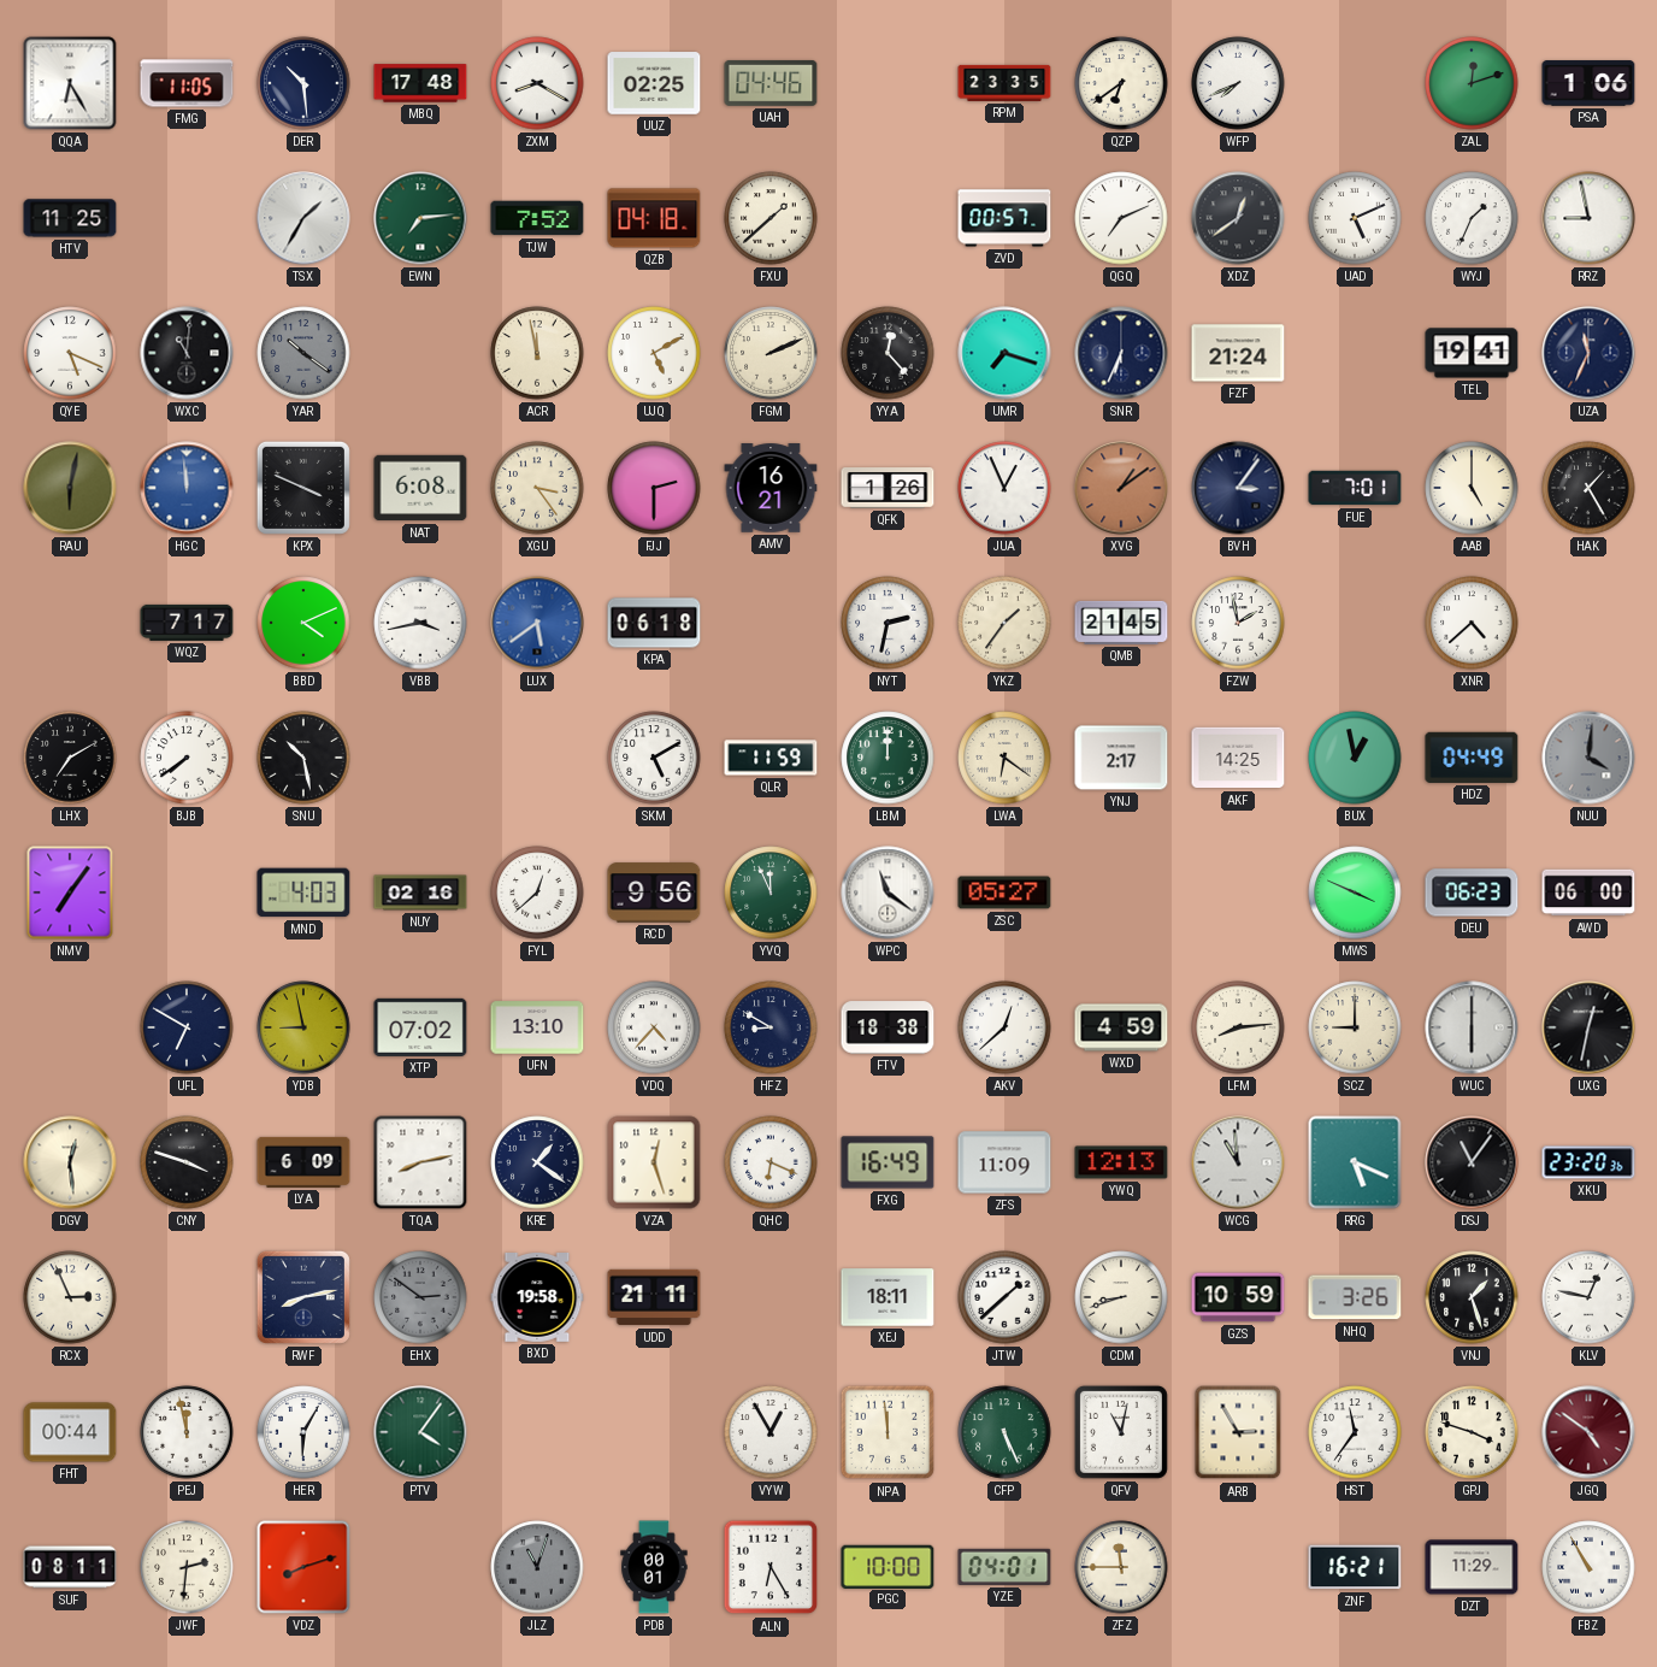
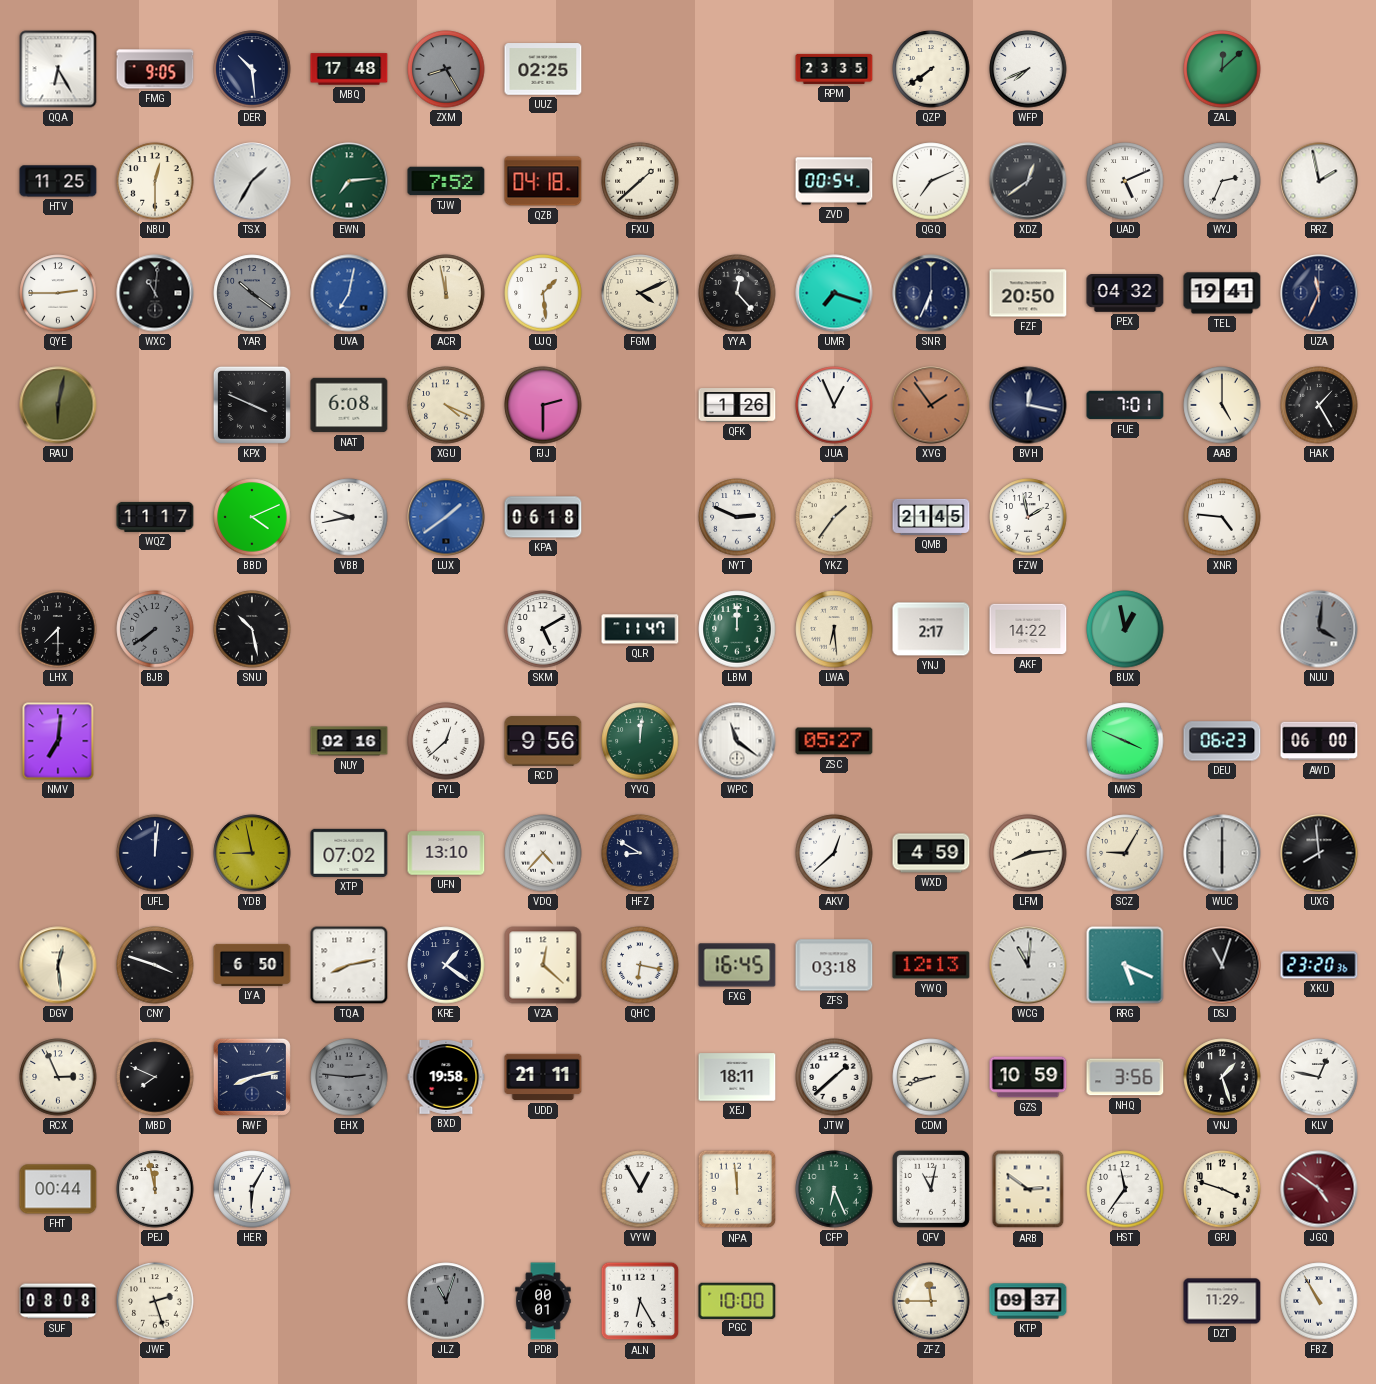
FMG: 11:05 -> 9:05
ZXM: 8:20 -> 8:25
ZXM dial: white -> grey
UAH: 04:46 -> none
QZP: 6:39 -> 7:39
ZAL: 12:12 -> 12:08
PSA: 1:06 -> none
NBU: none -> 12:30
ZVD: 00:57 -> 00:54
WYJ: 1:34 -> 2:34
RRZ: 8:58 -> 1:58
QYE: 5:19 -> 2:45
UVA: none -> 7:02
UJQ: 5:10 -> 1:29
FGM: 2:11 -> 4:11
FZF: 21:24 -> 20:50
PEX: none -> 04:32
HGC: 11:59 -> none
XGU: 3:24 -> 4:19
AMV: 16:21 -> none
XVG: 1:09 -> 1:54
BVH: 3:06 -> 12:17
WQZ: 7:17 -> 11:17
VBB: 3:43 -> 9:43
LUX: 5:39 -> 1:39
NYT: 2:32 -> 2:49
XNR: 4:38 -> 4:46
LHX: 7:10 -> 7:30
BJB dial: white -> grey
QLR: 11:59 -> 11:47
LWA: 6:21 -> 6:29
AKF: 14:25 -> 14:22
HDZ: 04:49 -> none
NMV: 7:06 -> 7:01
MND: 4:03 -> none
YVQ: 11:56 -> 12:01
UFL: 6:50 -> 12:01
FTV: 18:38 -> none
SCZ: 9:00 -> 9:05
UXG: 12:32 -> 7:59
LYA: 6:09 -> 6:50
VZA: 12:27 -> 12:22
QHC: 6:19 -> 6:17
FXG: 16:49 -> 16:45
ZFS: 11:09 -> 03:18
WCG: 10:59 -> 11:01
DSJ: 11:06 -> 11:03
MBD: none -> 7:49
EHX: 2:51 -> 2:46
NHQ: 3:26 -> 3:56
PTV: 4:06 -> none
CFP: 5:26 -> 6:26
ARB: 2:55 -> 2:51
SUF: 08:11 -> 08:08
JWF: 2:31 -> 2:27
VDZ: 8:12 -> none
YZE: 04:01 -> none
KTP: none -> 09:37
ZNF: 16:21 -> none
